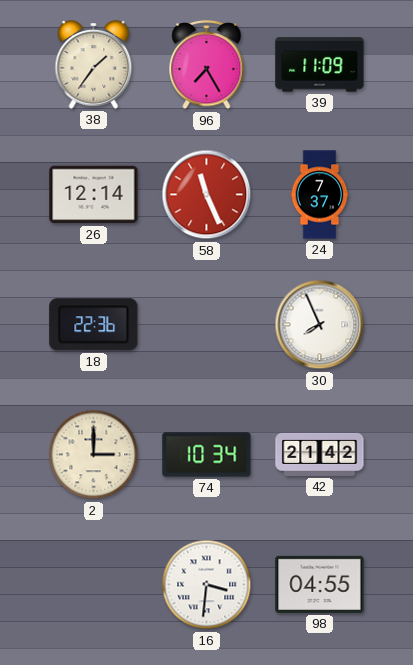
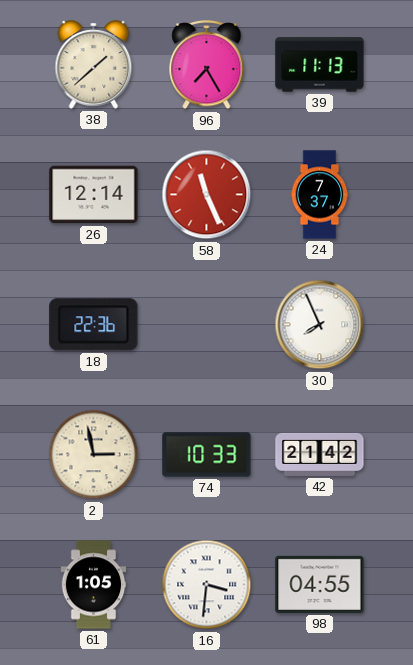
38: 1:36 -> 1:38
39: 11:09 -> 11:13
2: 3:00 -> 2:58
74: 10:34 -> 10:33
61: none -> 1:05
